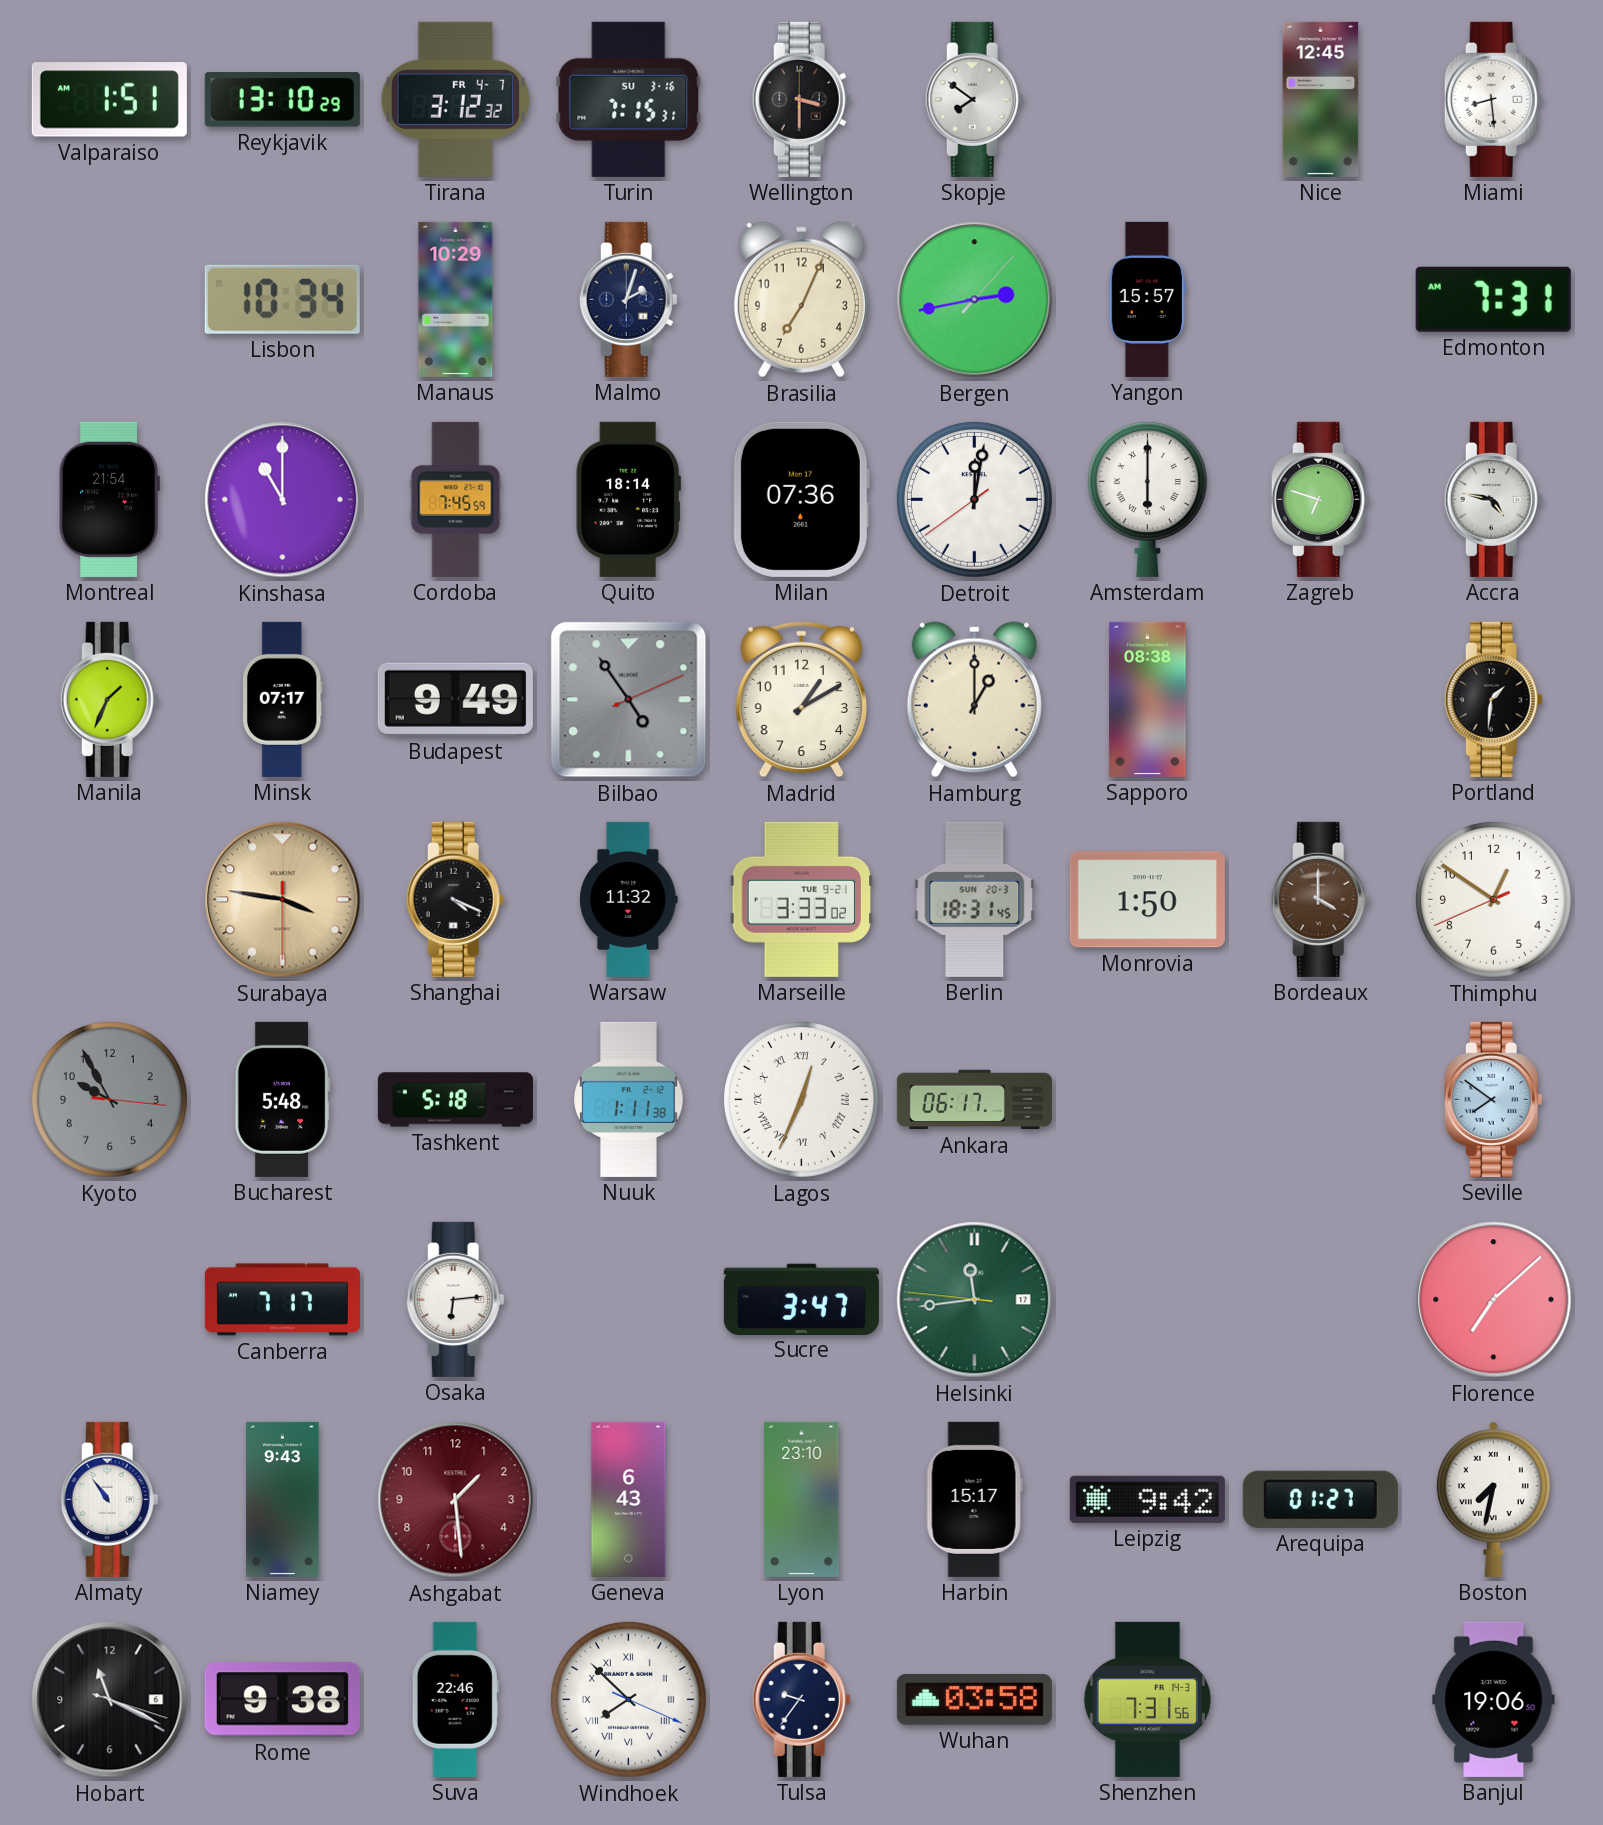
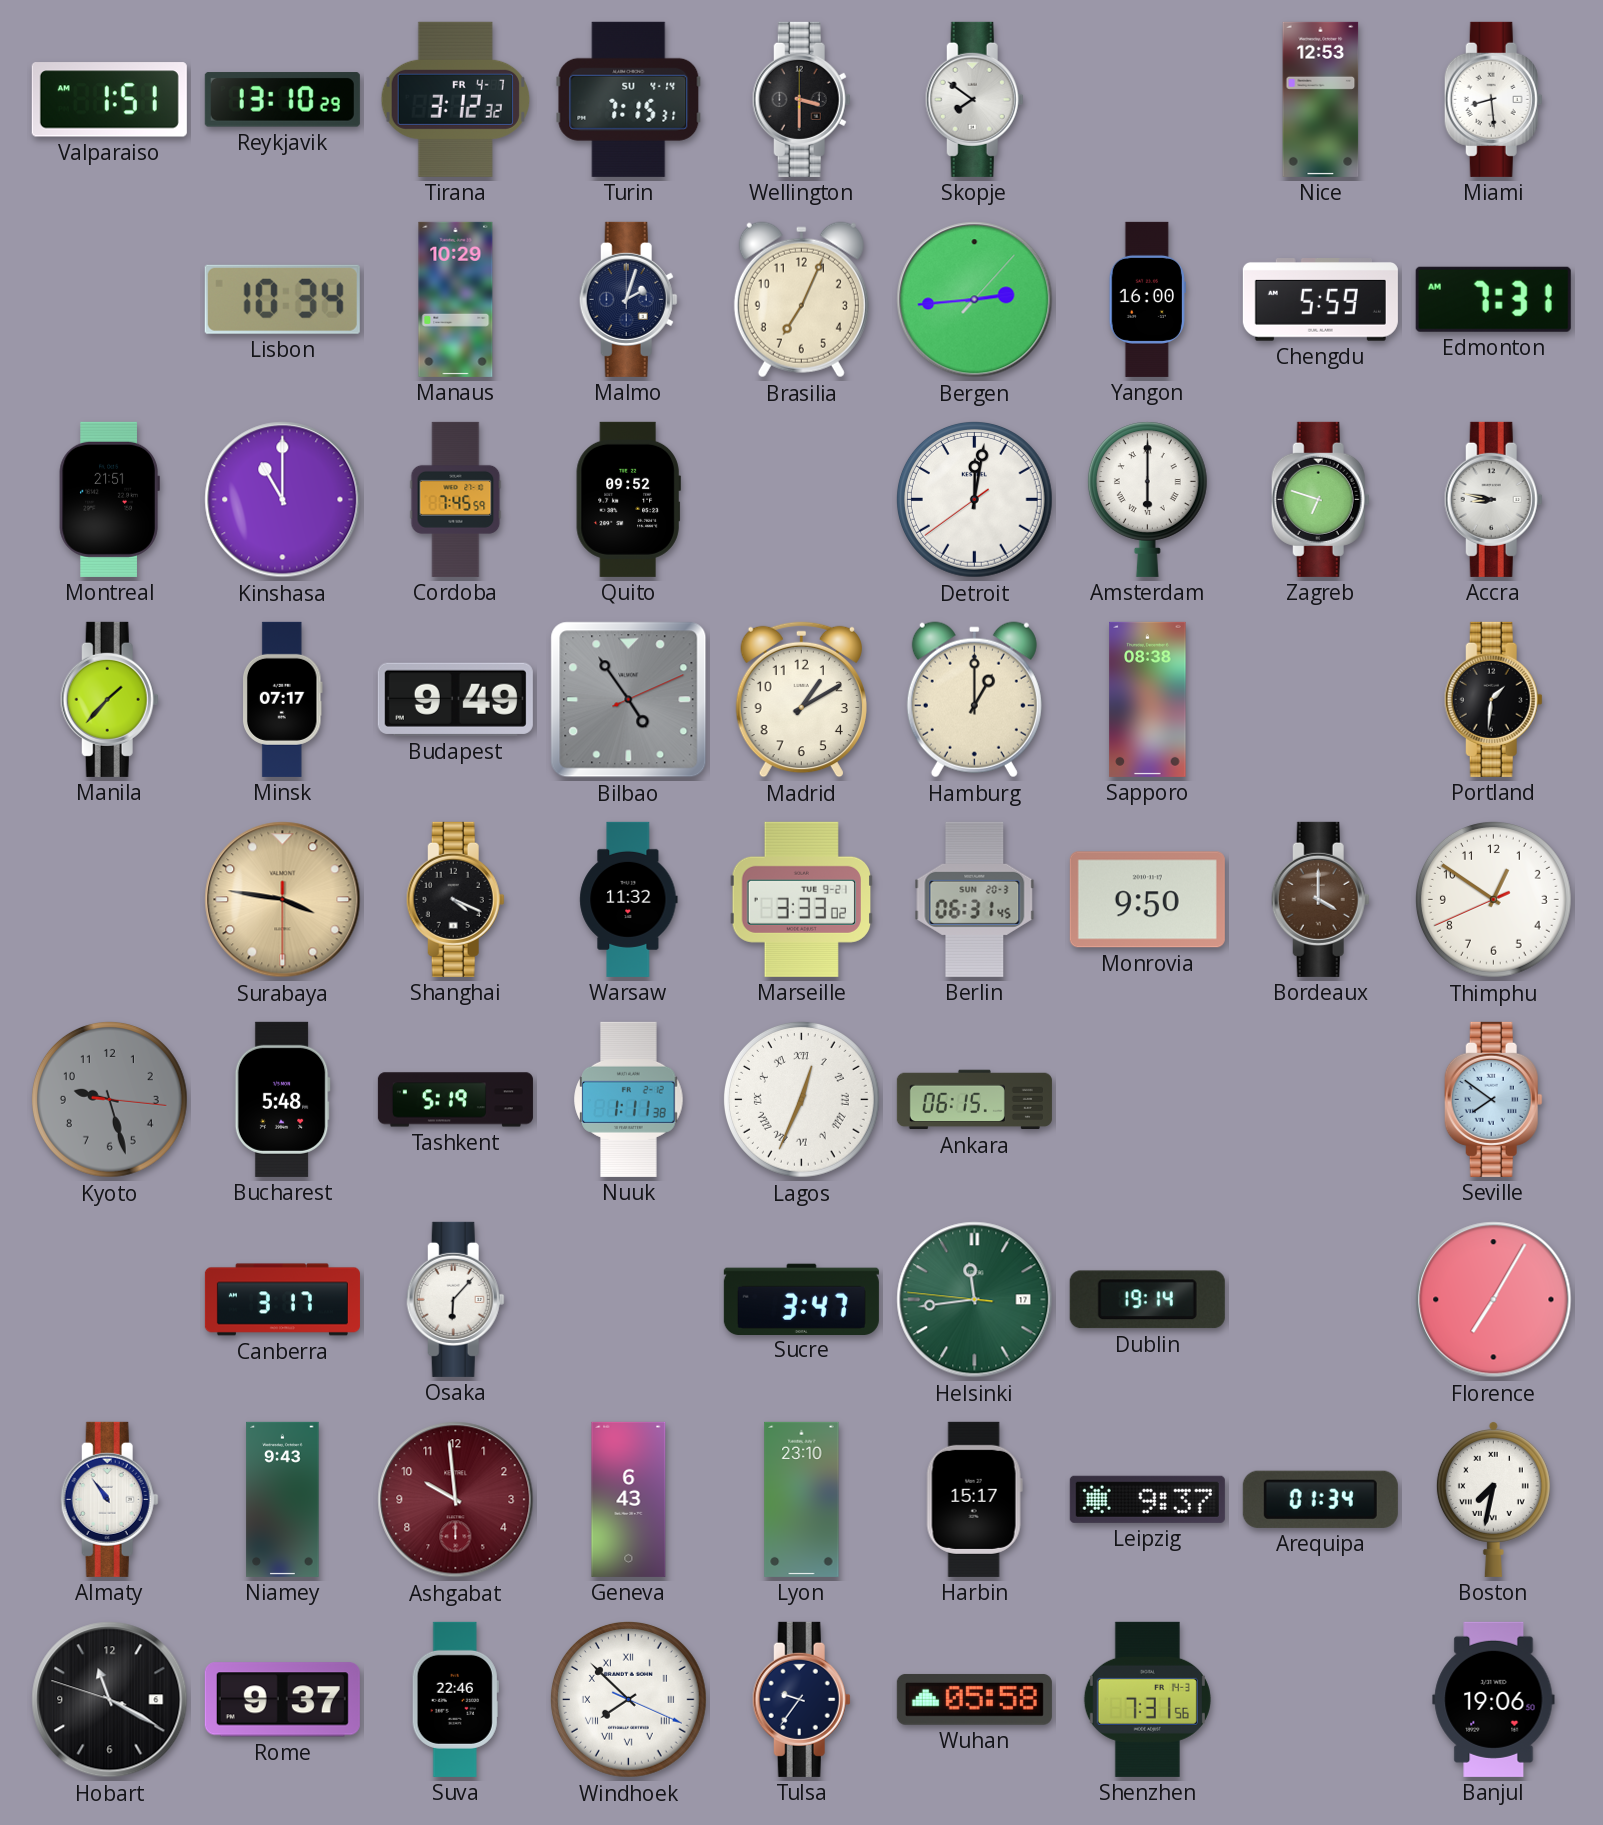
Turin date: SU 3-16 -> SU 4-14
Nice: 12:45 -> 12:53
Bergen: 2:43 -> 2:44
Yangon: 15:57 -> 16:00
Chengdu: none -> 5:59
Montreal: 21:54 -> 21:51
Quito: 18:14 -> 09:52
Milan: 07:36 -> none
Accra: 4:47 -> 8:47
Manila: 1:34 -> 1:37
Berlin: 18:31 -> 06:31
Monrovia: 1:50 -> 9:50
Kyoto: 9:55 -> 9:27
Tashkent: 5:18 -> 5:19
Ankara: 06:17 -> 06:15
Canberra: 7:17 -> 3:17
Osaka: 6:14 -> 6:07
Dublin: none -> 19:14
Florence: 7:08 -> 7:05
Ashgabat: 1:29 -> 9:59
Leipzig: 9:42 -> 9:37
Arequipa: 01:27 -> 01:34
Hobart: 11:19:18 -> 11:19:48
Rome: 9:38 -> 9:37
Wuhan: 03:58 -> 05:58
